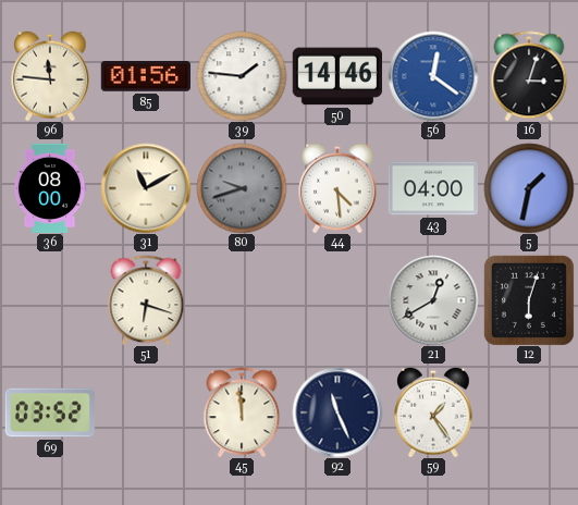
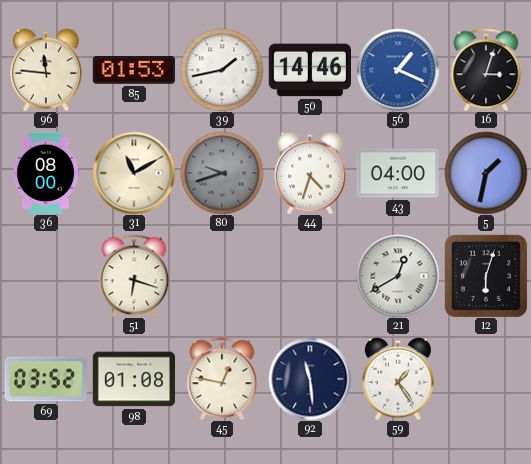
85: 01:56 -> 01:53
39: 1:46 -> 1:43
56: 12:21 -> 1:19
44: 4:29 -> 4:33
98: none -> 01:08
45: 11:59 -> 12:47
92: 11:26 -> 11:29
